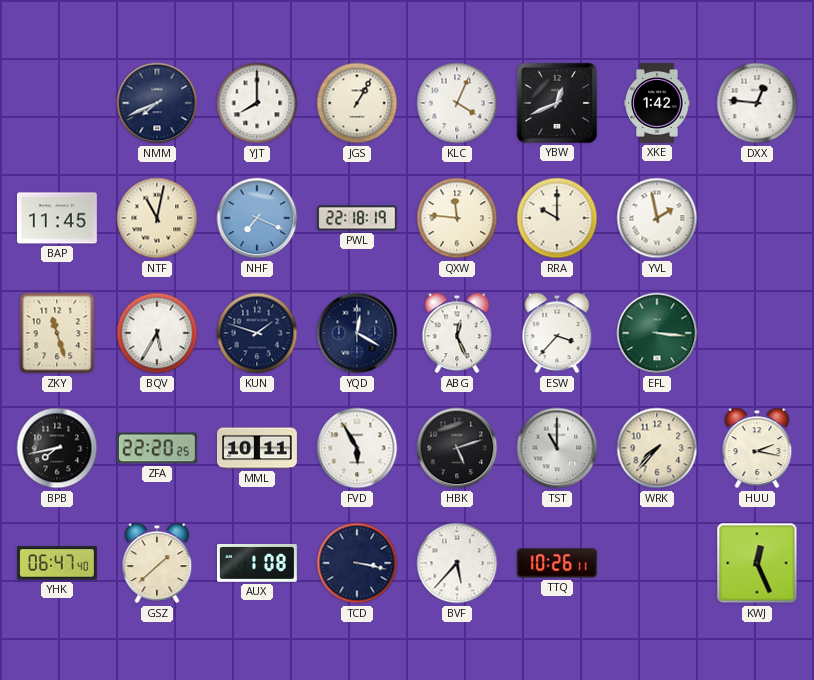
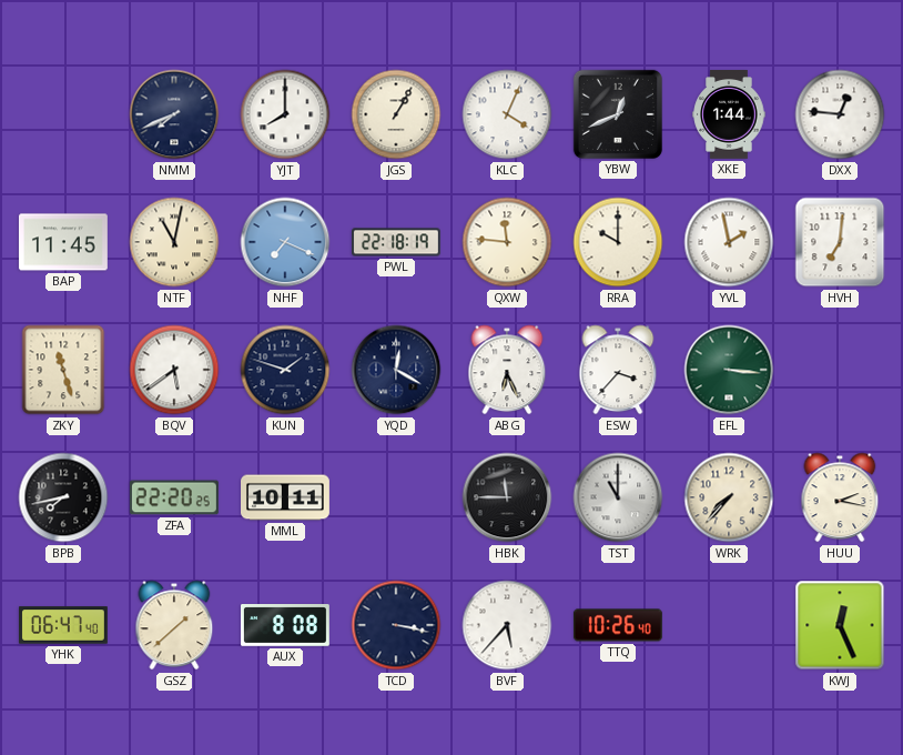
XKE: 1:42 -> 1:44
HVH: none -> 7:01
BQV: 5:35 -> 5:39
ABG: 12:26 -> 6:26
FVD: 5:55 -> none
HBK: 5:12 -> 11:45
AUX: 1:08 -> 8:08
TTQ: 10:26:11 -> 10:26:40
